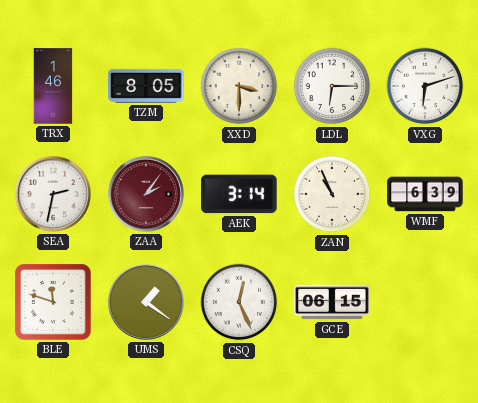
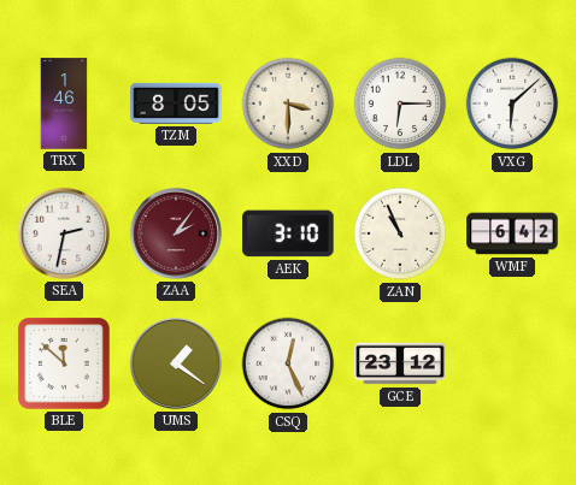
VXG: 6:12 -> 6:08
AEK: 3:14 -> 3:10
WMF: 6:39 -> 6:42
BLE: 11:48 -> 11:52
GCE: 06:15 -> 23:12
